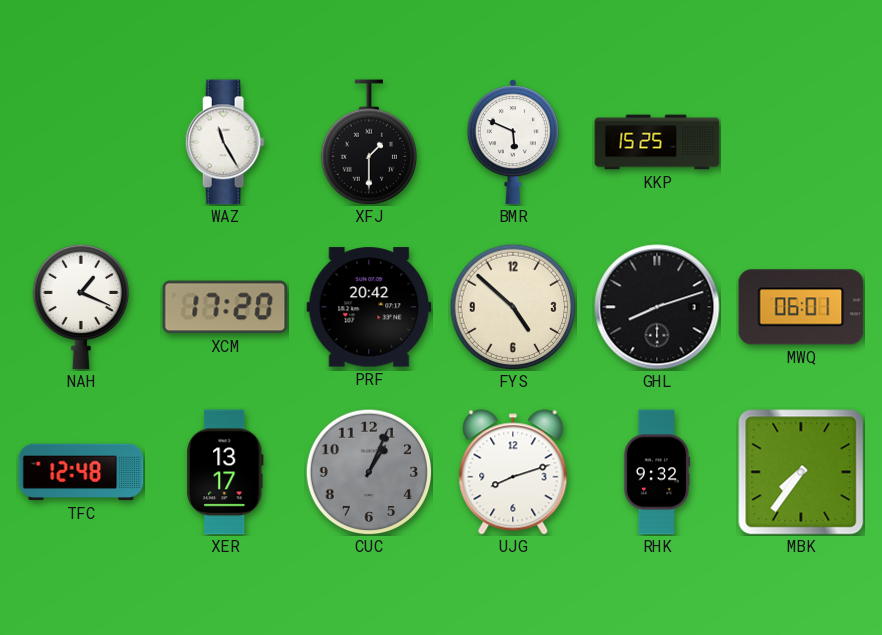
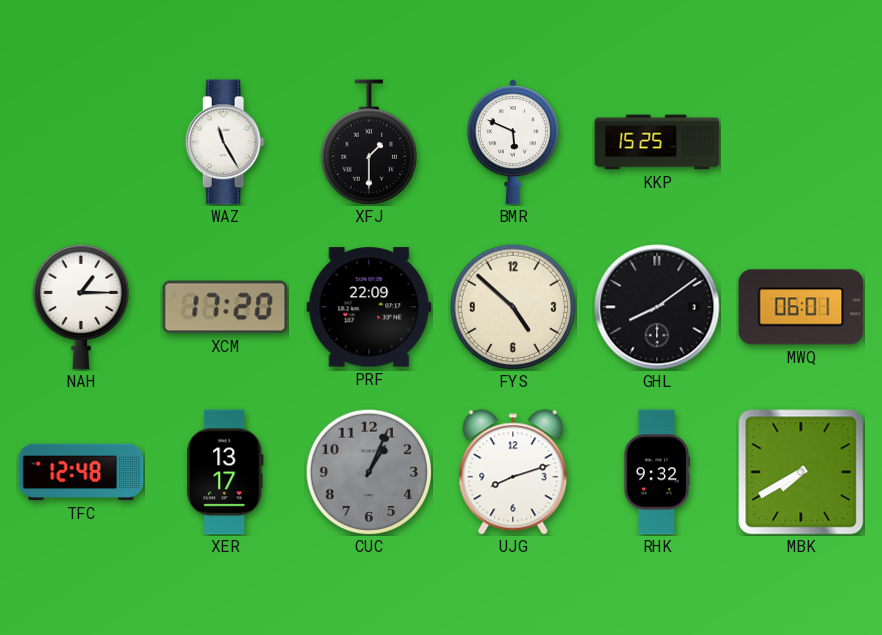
NAH: 1:19 -> 1:15
PRF: 20:42 -> 22:09
GHL: 8:12 -> 8:09
MBK: 7:36 -> 7:40
